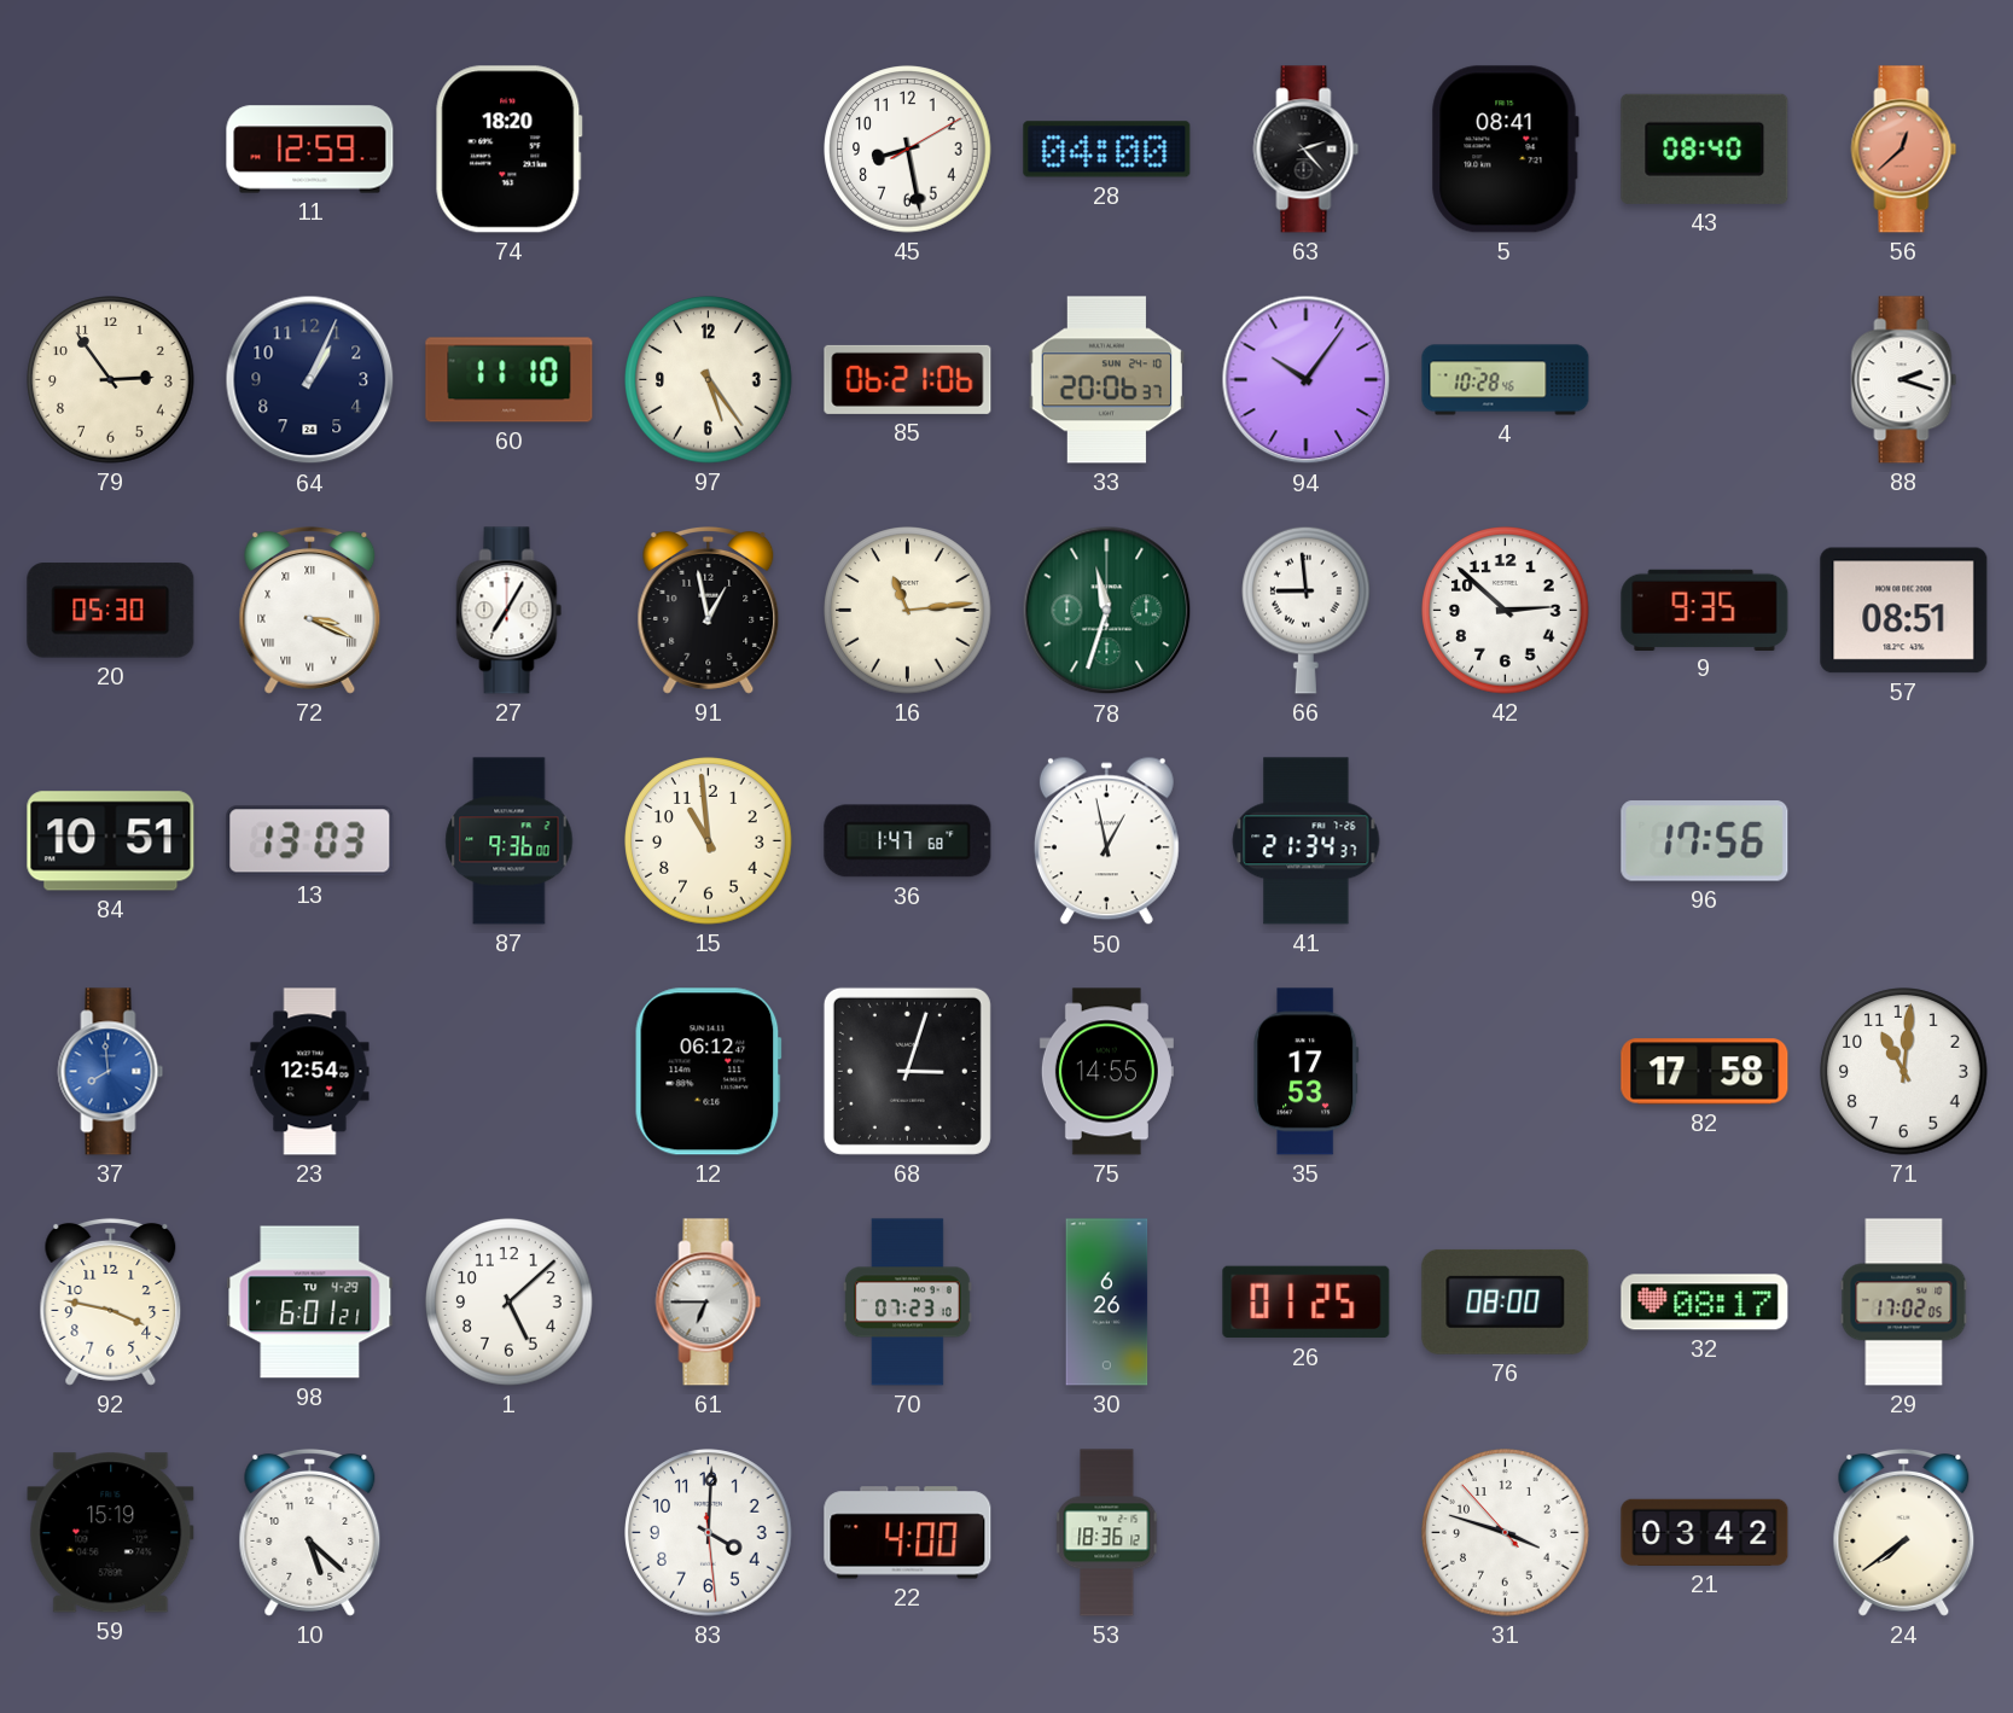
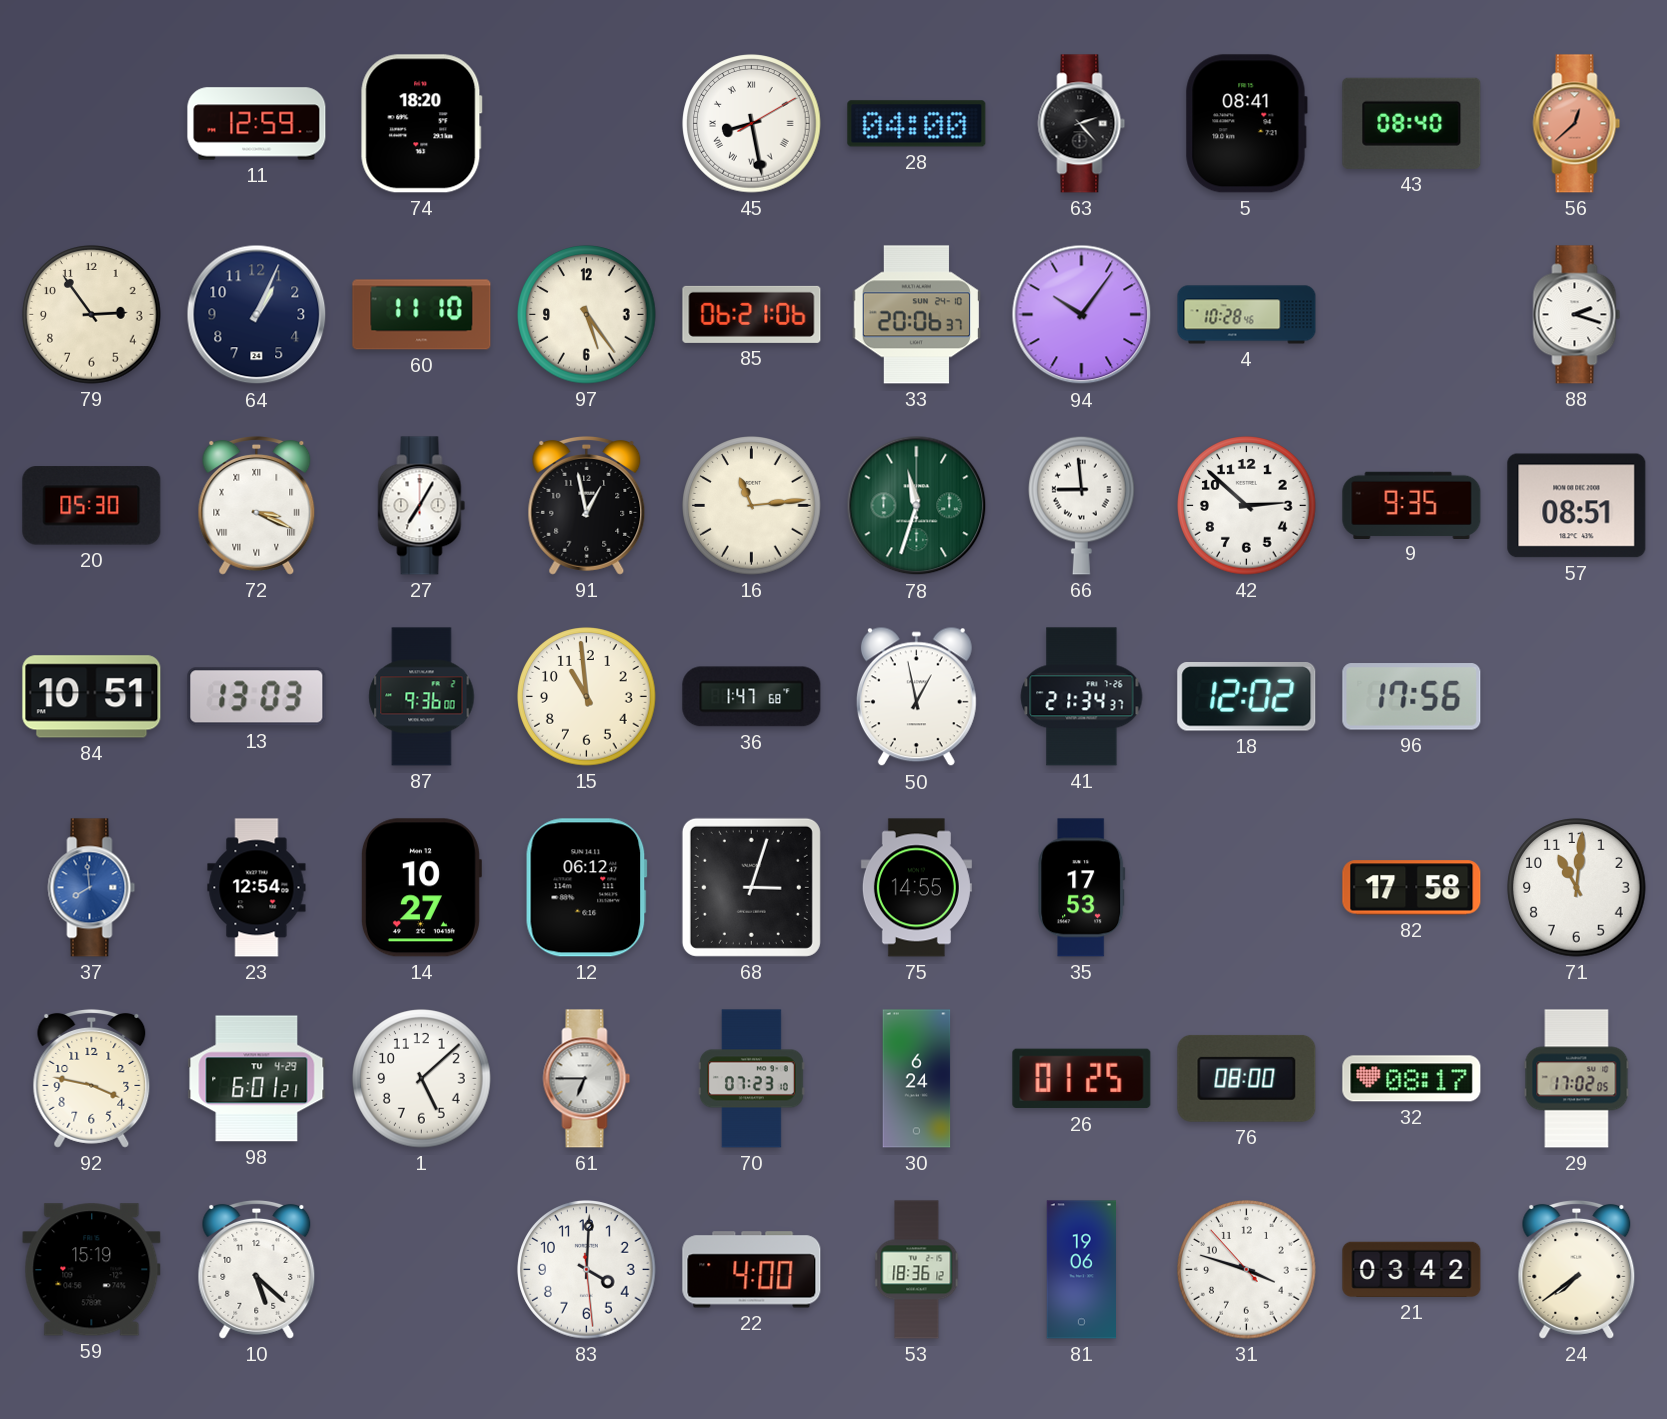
45 numerals: Arabic -> Roman
18: none -> 12:02
14: none -> 10:27
30: 6:26 -> 6:24
81: none -> 19:06
